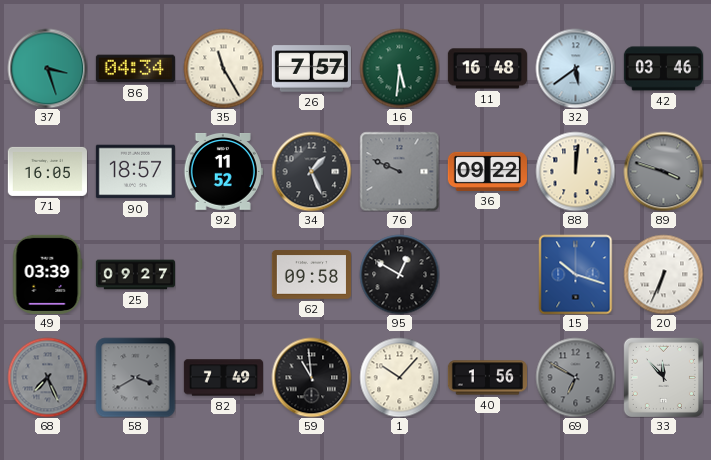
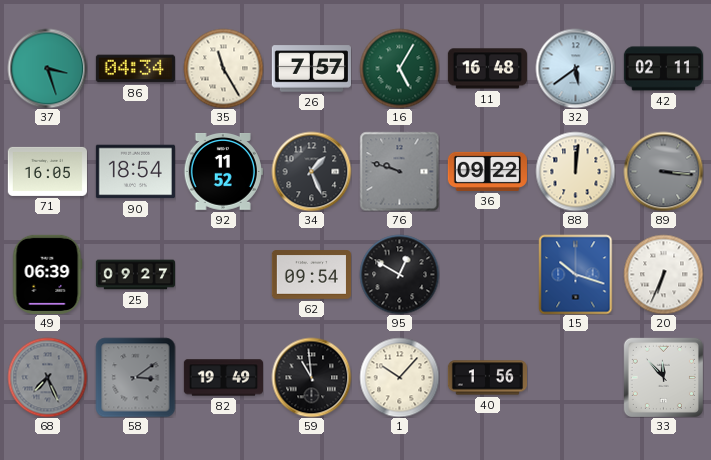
16: 5:31 -> 5:05
42: 03:46 -> 02:11
90: 18:57 -> 18:54
76: 9:49 -> 9:48
89: 3:48 -> 3:16
49: 03:39 -> 06:39
62: 09:58 -> 09:54
58: 3:40 -> 3:09
82: 7:49 -> 19:49
69: 6:50 -> none
